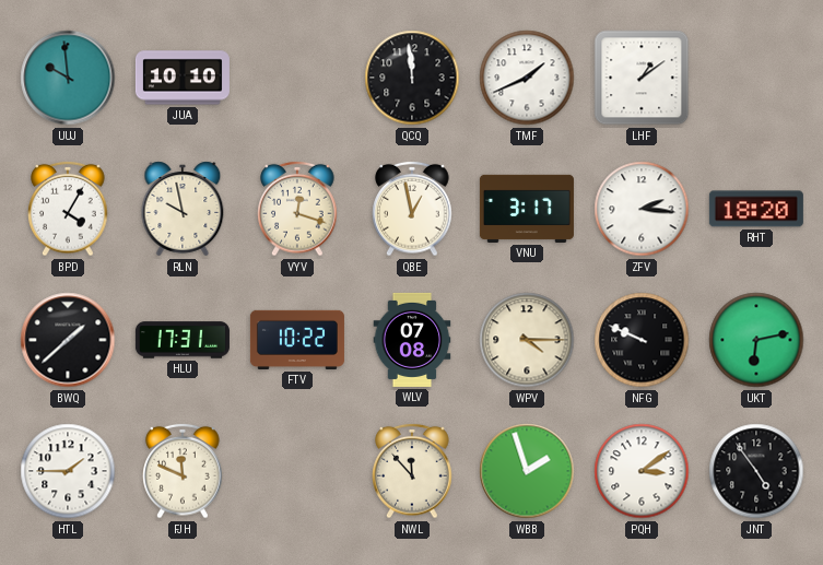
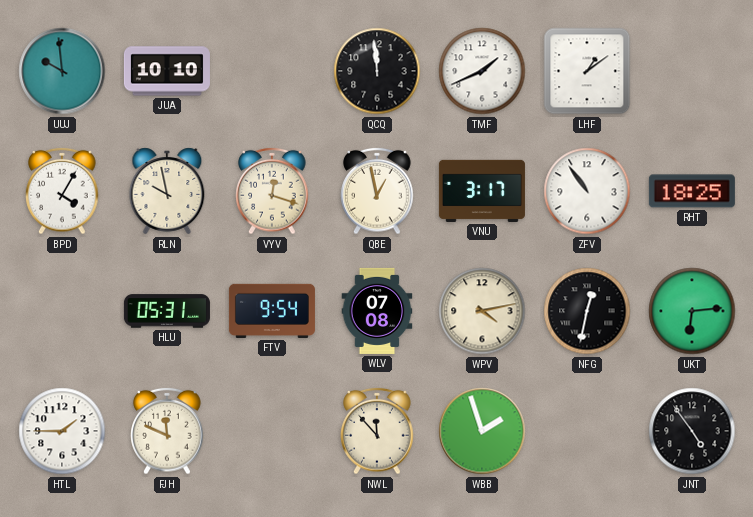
ZFV: 2:16 -> 10:54
RHT: 18:20 -> 18:25
BWQ: 1:38 -> none
HLU: 17:31 -> 05:31
FTV: 10:22 -> 9:54
WPV: 4:15 -> 4:13
NFG: 9:49 -> 12:32
UKT: 6:13 -> 6:14
PQH: 3:09 -> none
